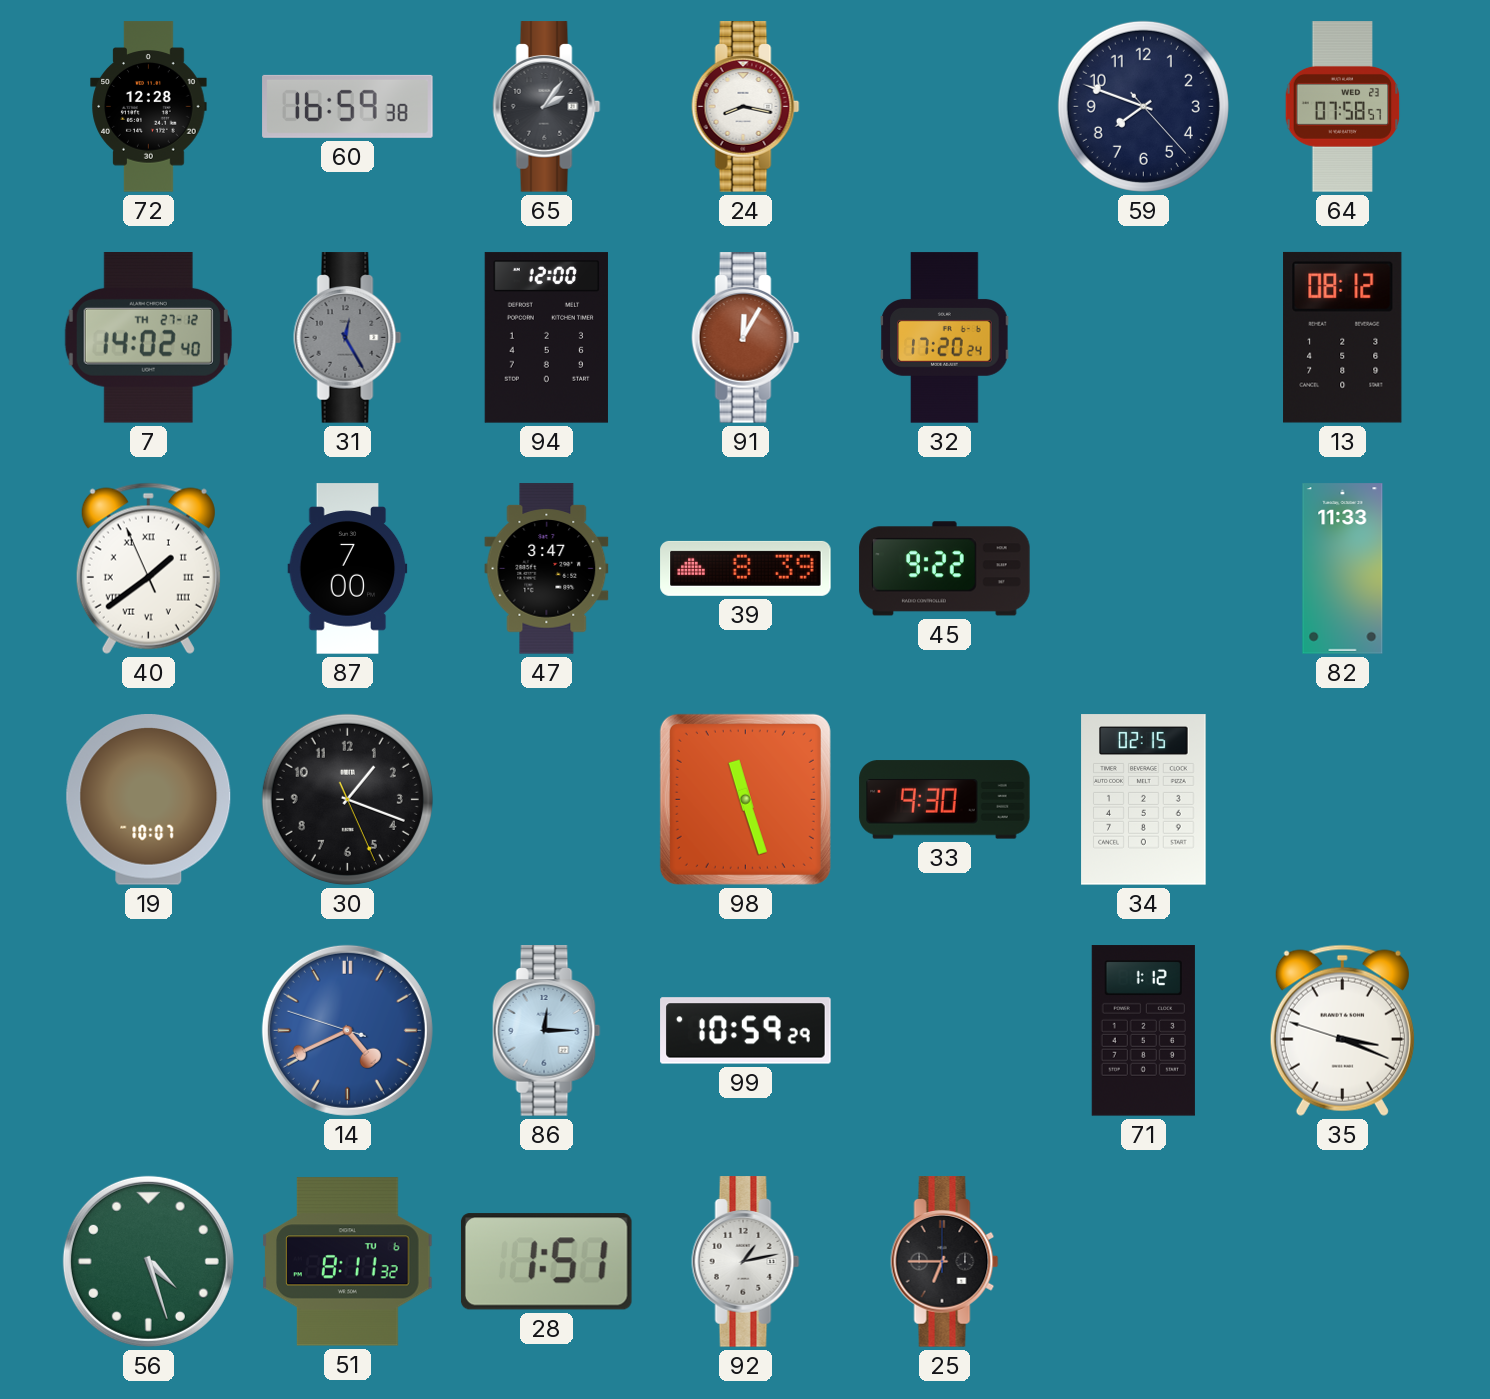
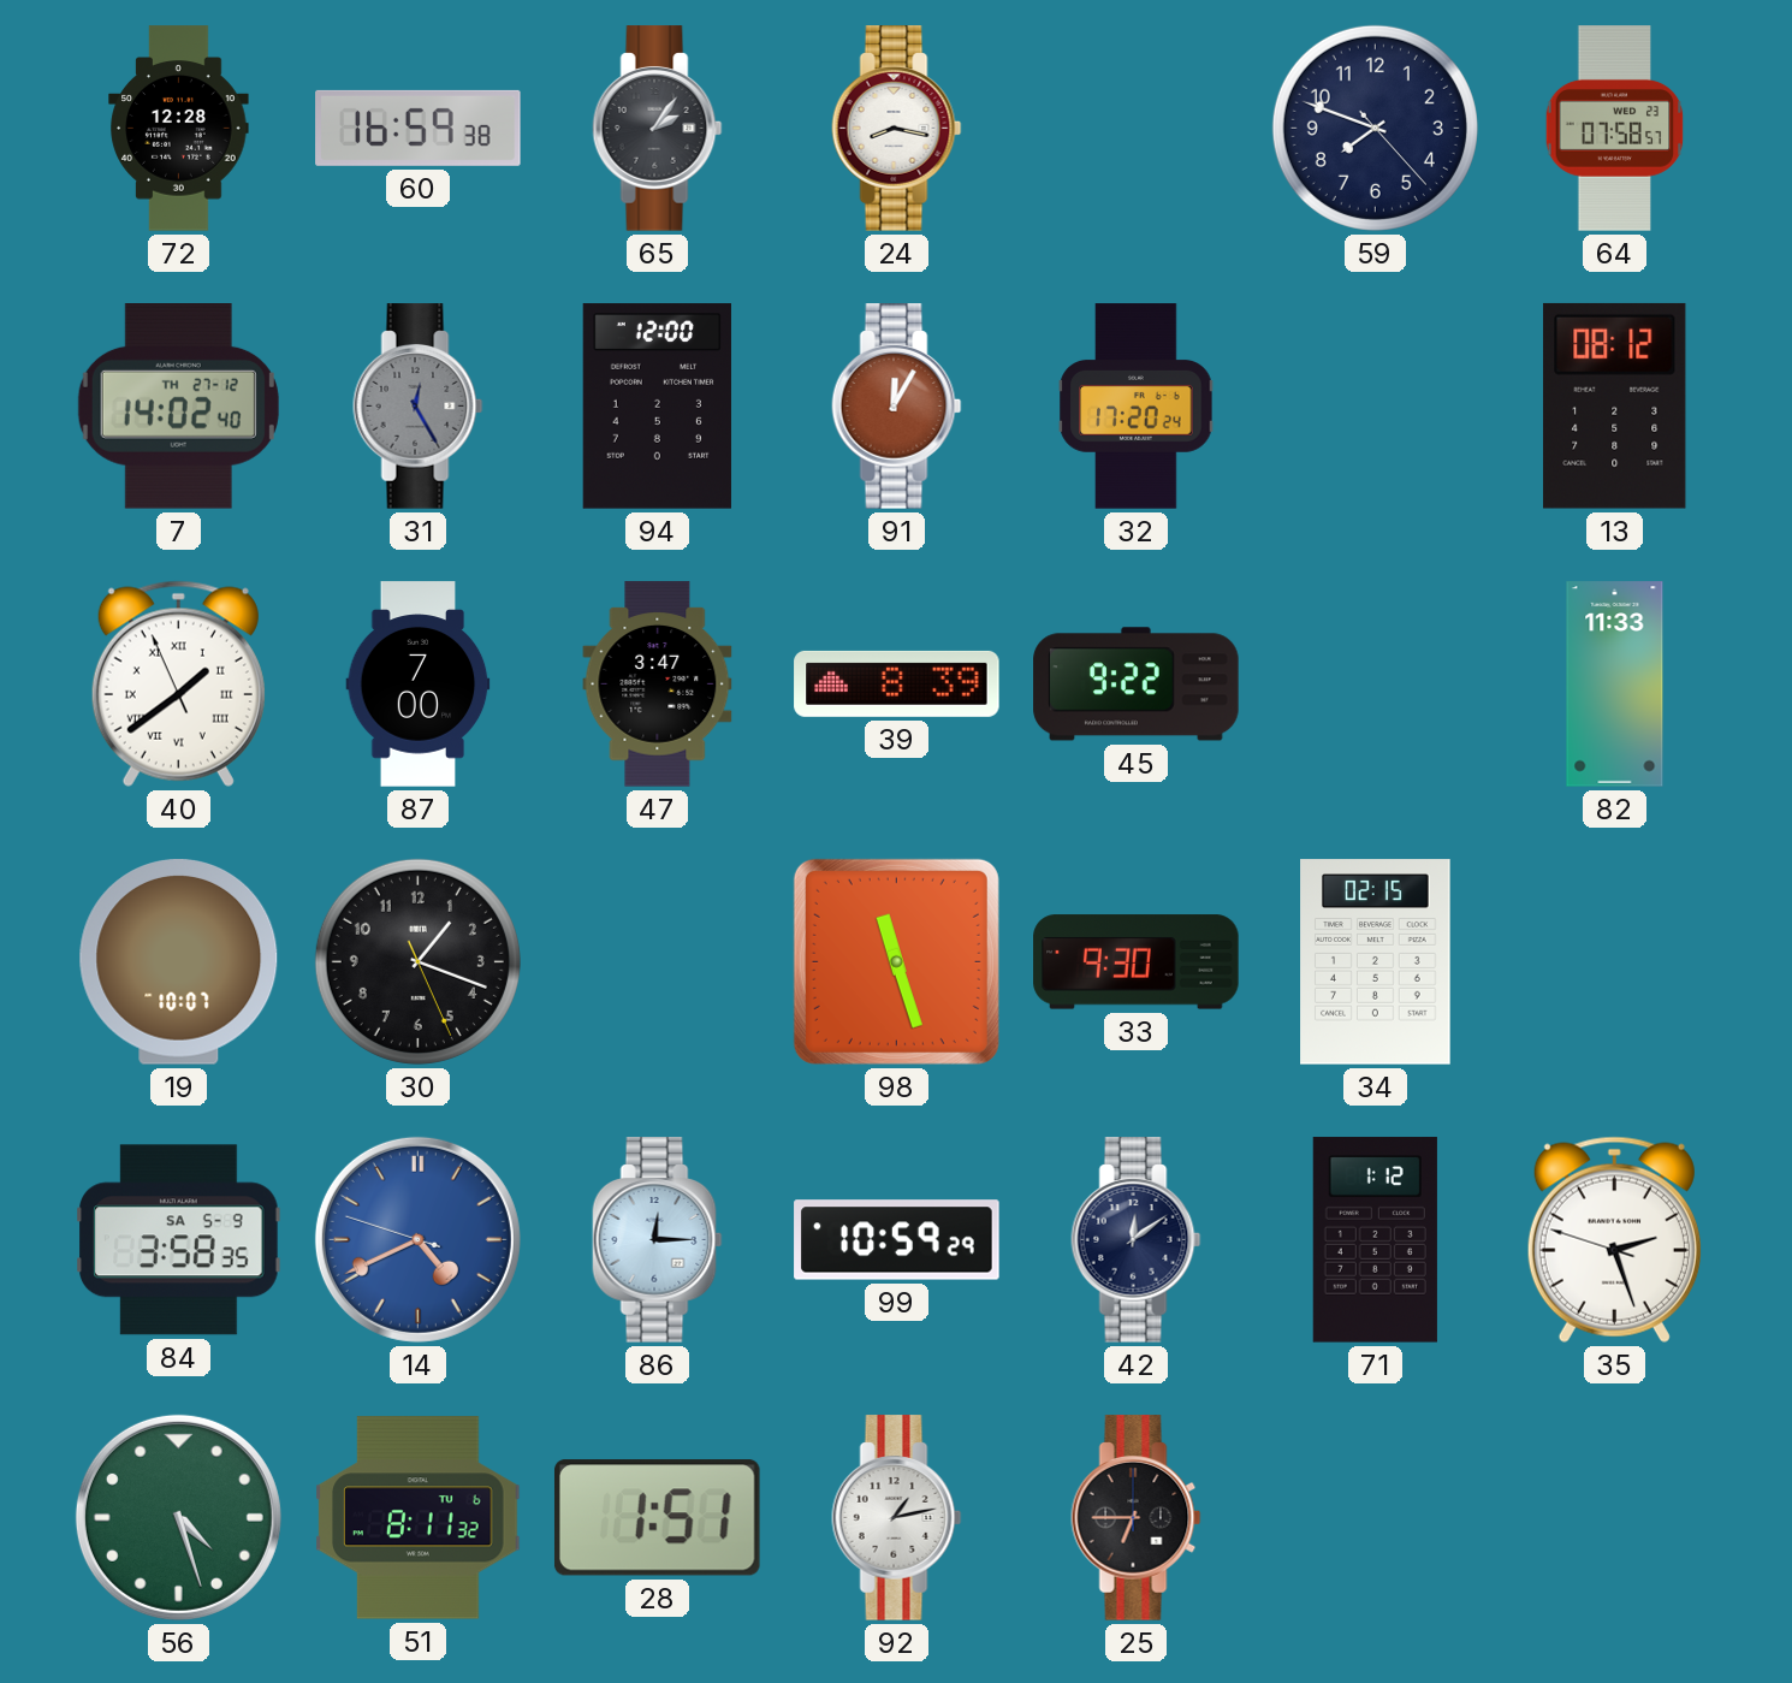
84: none -> 3:58
42: none -> 12:09
35: 3:18 -> 2:26
